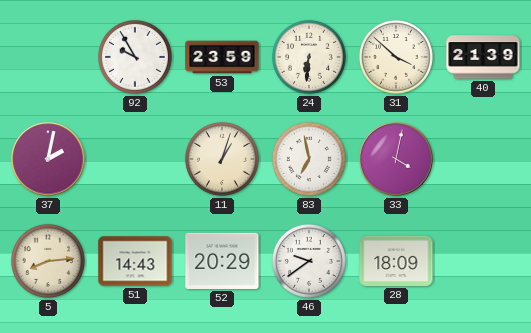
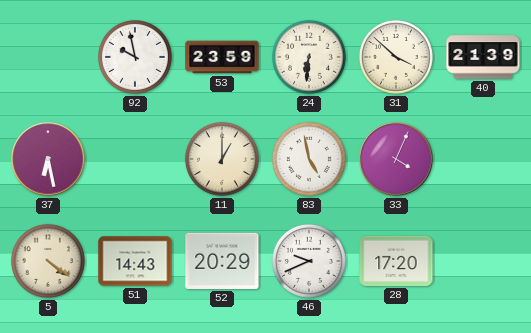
92: 9:55 -> 9:58
37: 2:02 -> 6:28
11: 1:03 -> 1:00
83: 6:58 -> 4:58
33: 4:02 -> 4:04
5: 8:14 -> 4:21
46: 9:39 -> 9:41
28: 18:09 -> 17:20
